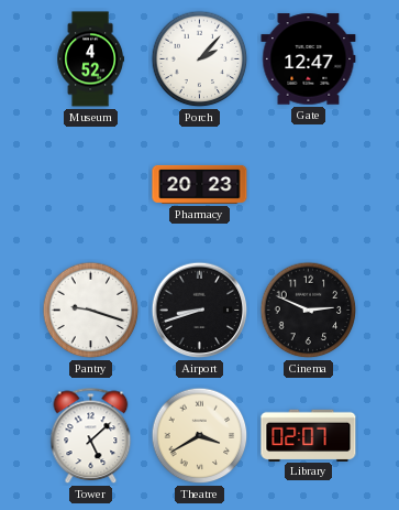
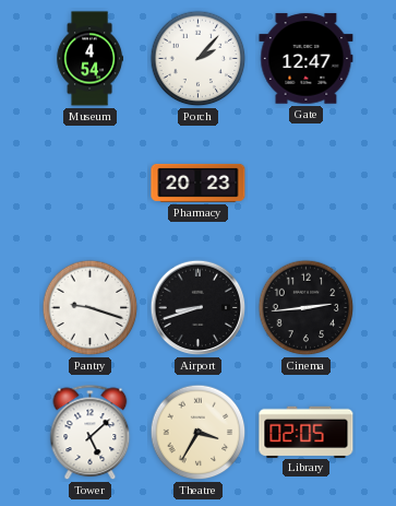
Museum: 4:52 -> 4:54
Cinema: 2:49 -> 2:44
Theatre: 3:40 -> 3:35
Library: 02:07 -> 02:05
